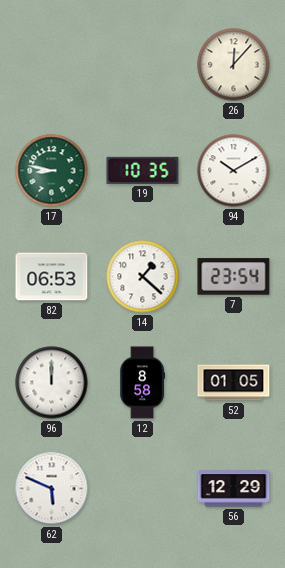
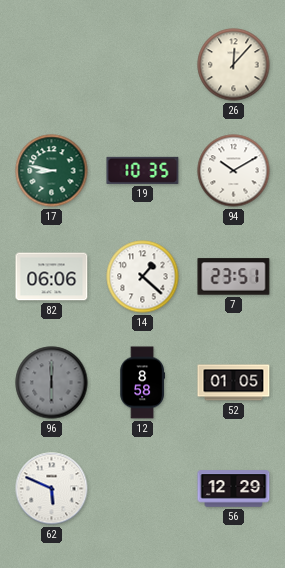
82: 06:53 -> 06:06
7: 23:54 -> 23:51
96: 12:00 -> 6:00
96 dial: white -> grey
